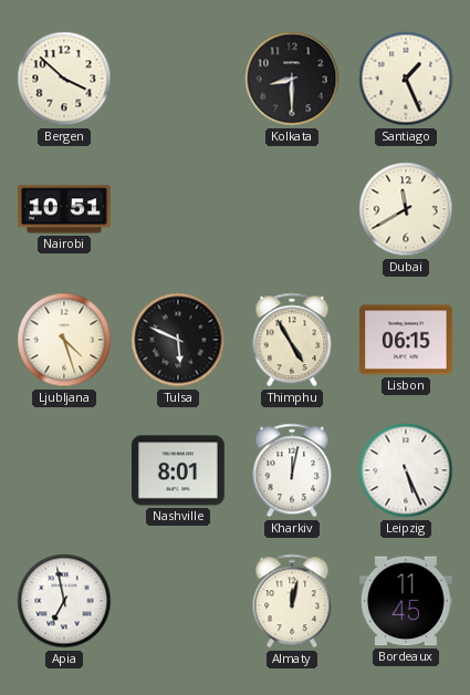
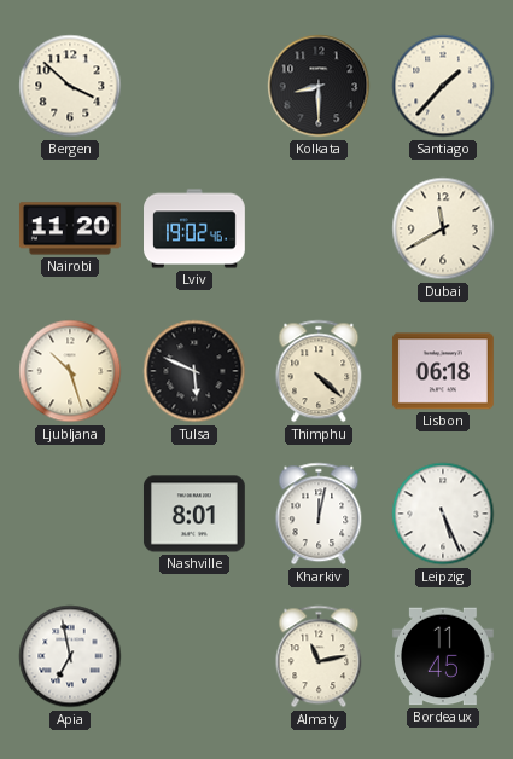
Santiago: 1:26 -> 1:37
Nairobi: 10:51 -> 11:20
Lviv: none -> 19:02
Ljubljana: 4:27 -> 10:27
Thimphu: 4:55 -> 4:22
Lisbon: 06:15 -> 06:18
Almaty: 12:02 -> 11:13
